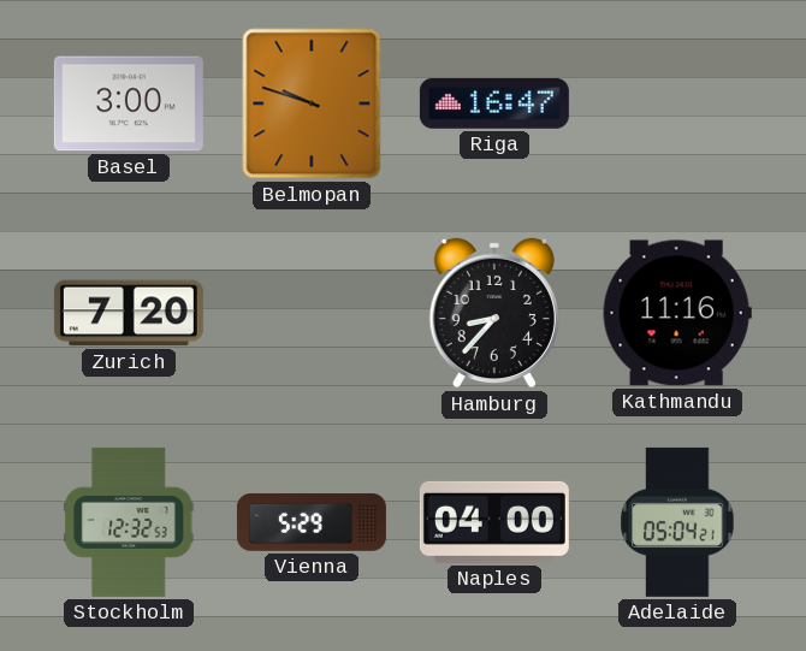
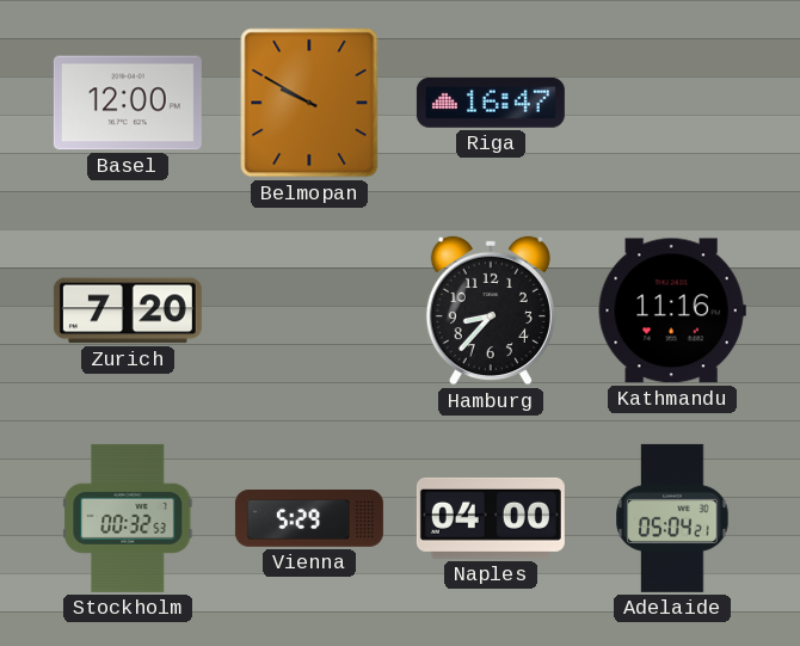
Basel: 3:00 -> 12:00
Belmopan: 9:48 -> 9:50
Stockholm: 12:32 -> 00:32
